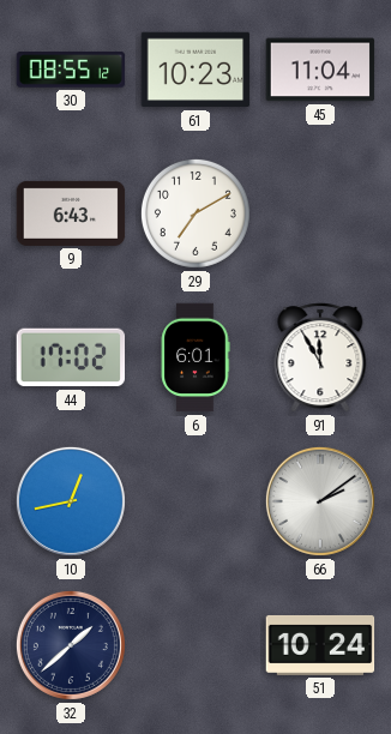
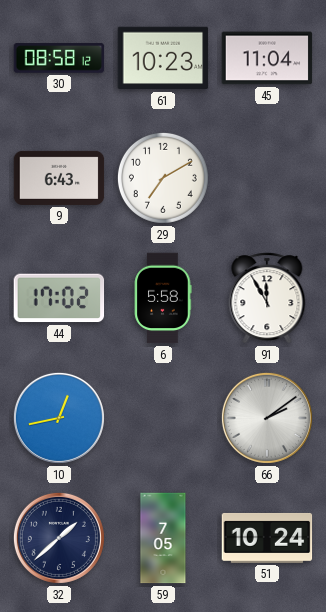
30: 08:55 -> 08:58
6: 6:01 -> 5:58
59: none -> 7:05
